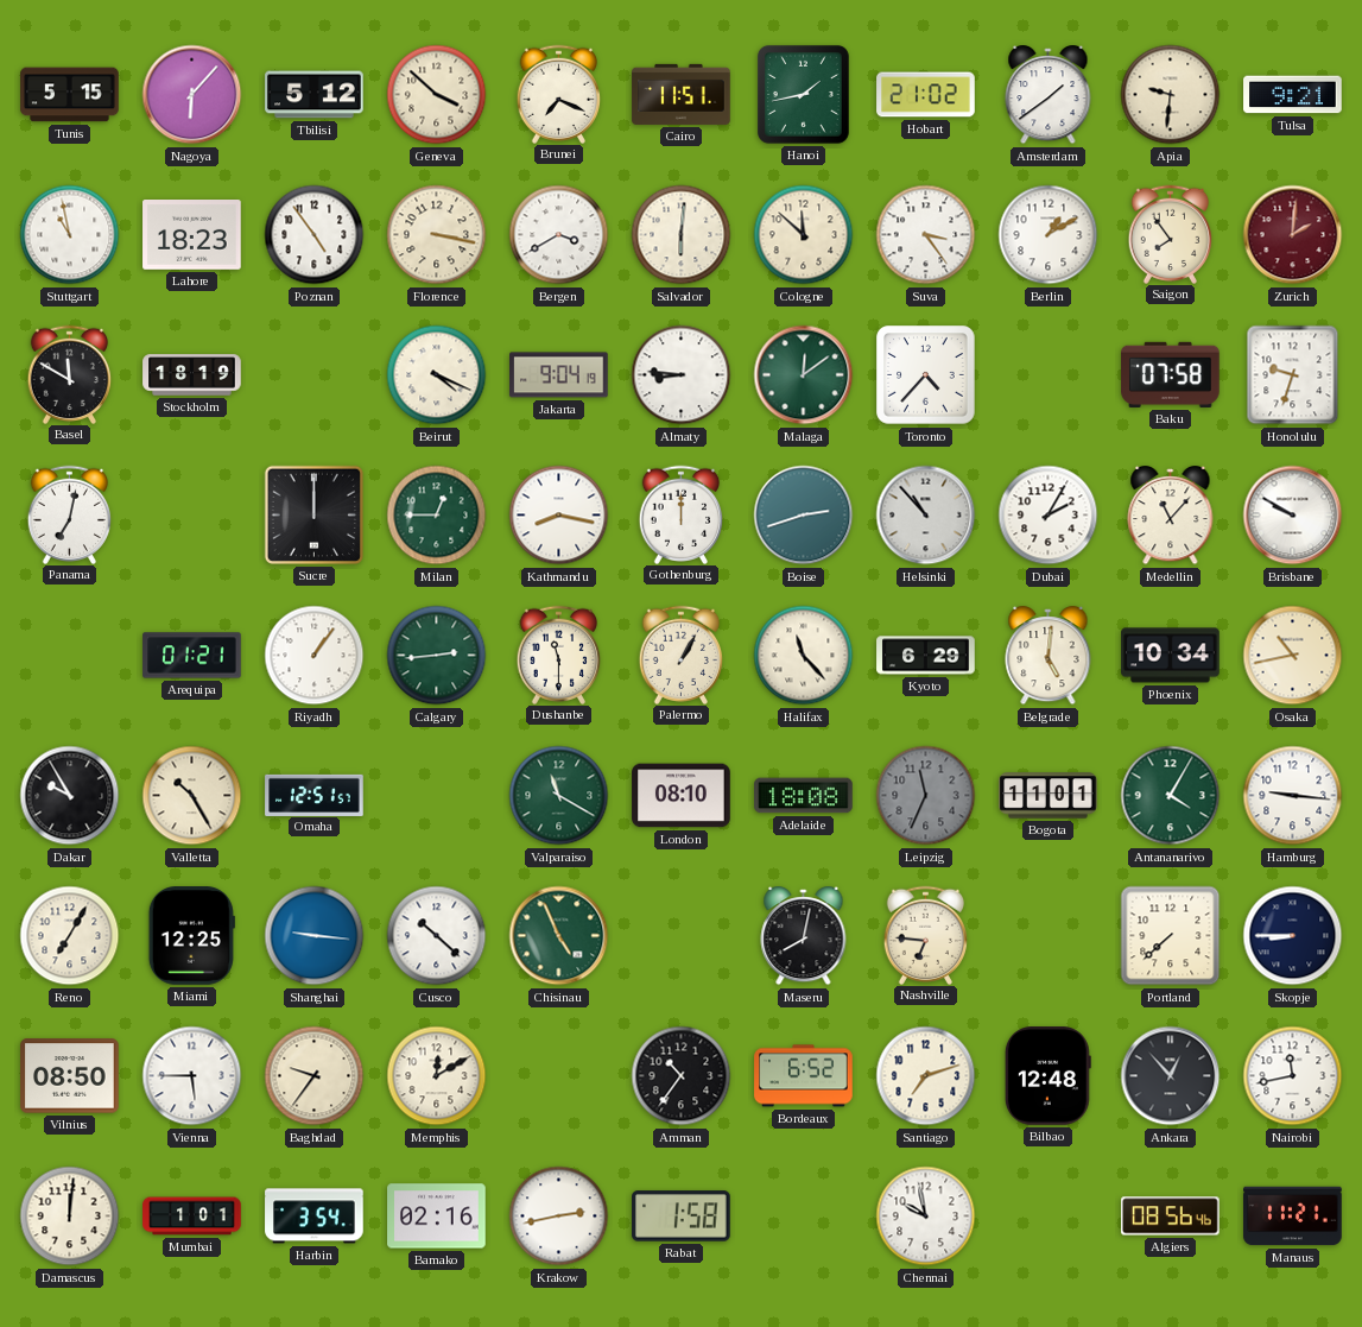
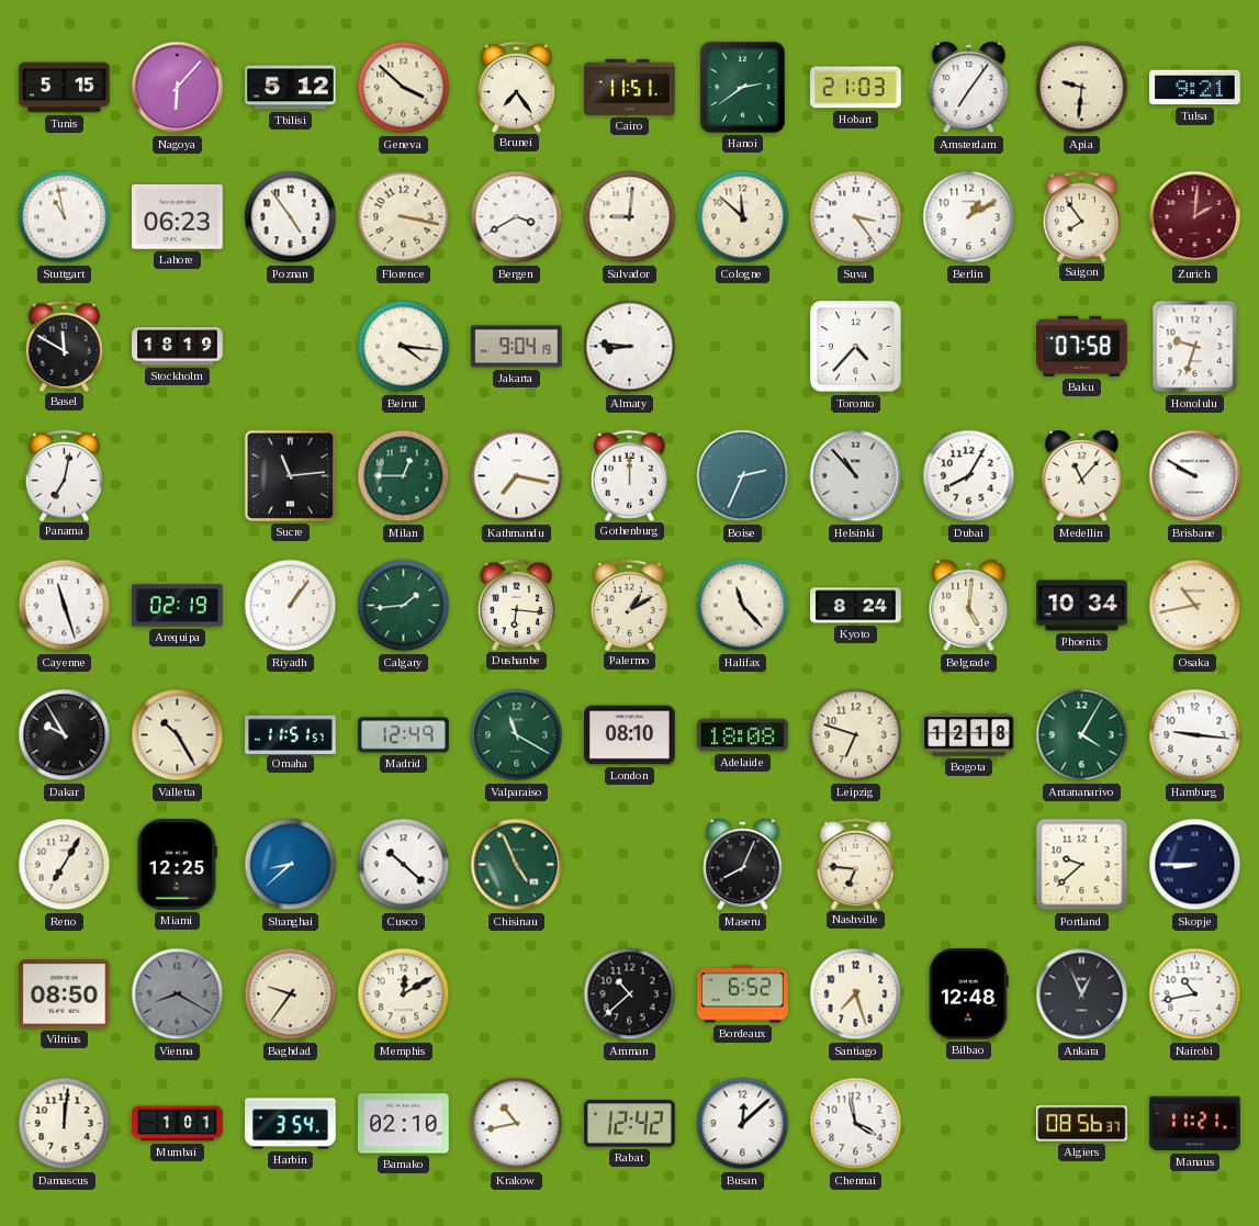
Brunei: 7:19 -> 7:24
Hanoi: 1:43 -> 2:39
Hobart: 21:02 -> 21:03
Amsterdam: 1:39 -> 7:06
Lahore: 18:23 -> 06:23
Salvador: 6:01 -> 9:01
Beirut: 4:19 -> 4:16
Malaga: 12:09 -> none
Sucre: 12:00 -> 11:14
Kathmandu: 8:17 -> 7:17
Boise: 2:42 -> 2:34
Dubai: 2:05 -> 8:05
Cayenne: none -> 11:27
Arequipa: 01:21 -> 02:19
Calgary: 2:44 -> 1:44
Dushanbe: 11:30 -> 6:16
Palermo: 1:05 -> 1:10
Kyoto: 6:29 -> 8:24
Omaha: 12:51 -> 11:51
Madrid: none -> 12:49
Leipzig: 11:34 -> 6:48
Leipzig dial: grey -> cream
Bogota: 11:01 -> 12:18
Shanghai: 9:16 -> 8:38
Maseru: 8:02 -> 8:04
Portland: 7:38 -> 9:38
Vienna: 5:45 -> 8:20
Vienna dial: white -> grey
Amman: 10:36 -> 10:38
Santiago: 7:12 -> 7:27
Ankara: 12:53 -> 12:56
Nairobi: 11:43 -> 10:43
Bamako: 02:16 -> 02:10
Krakow: 2:43 -> 10:43
Rabat: 1:58 -> 12:42
Busan: none -> 12:08
Chennai: 9:58 -> 3:58
Algiers: 08:56:46 -> 08:56:37
